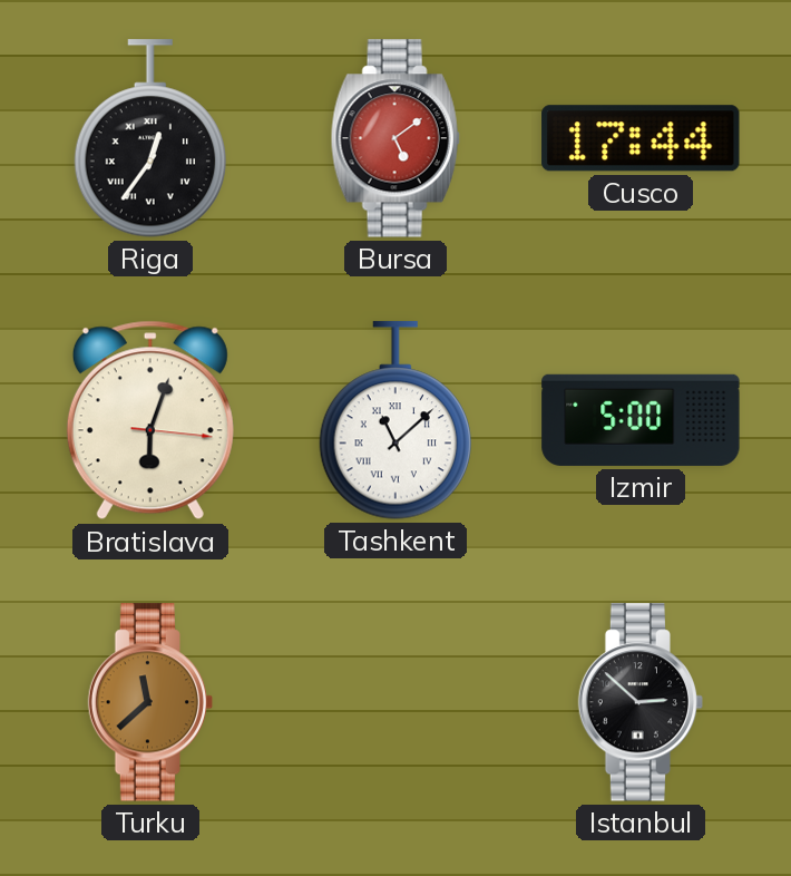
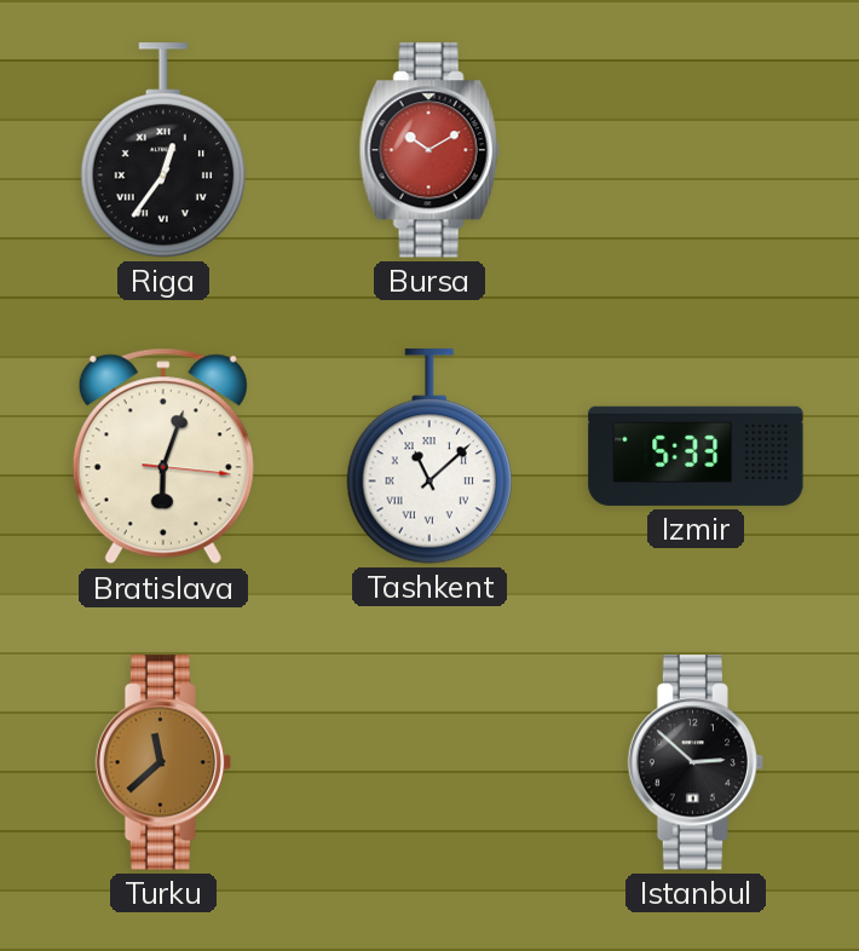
Bursa: 5:09 -> 10:10
Cusco: 17:44 -> none
Izmir: 5:00 -> 5:33
